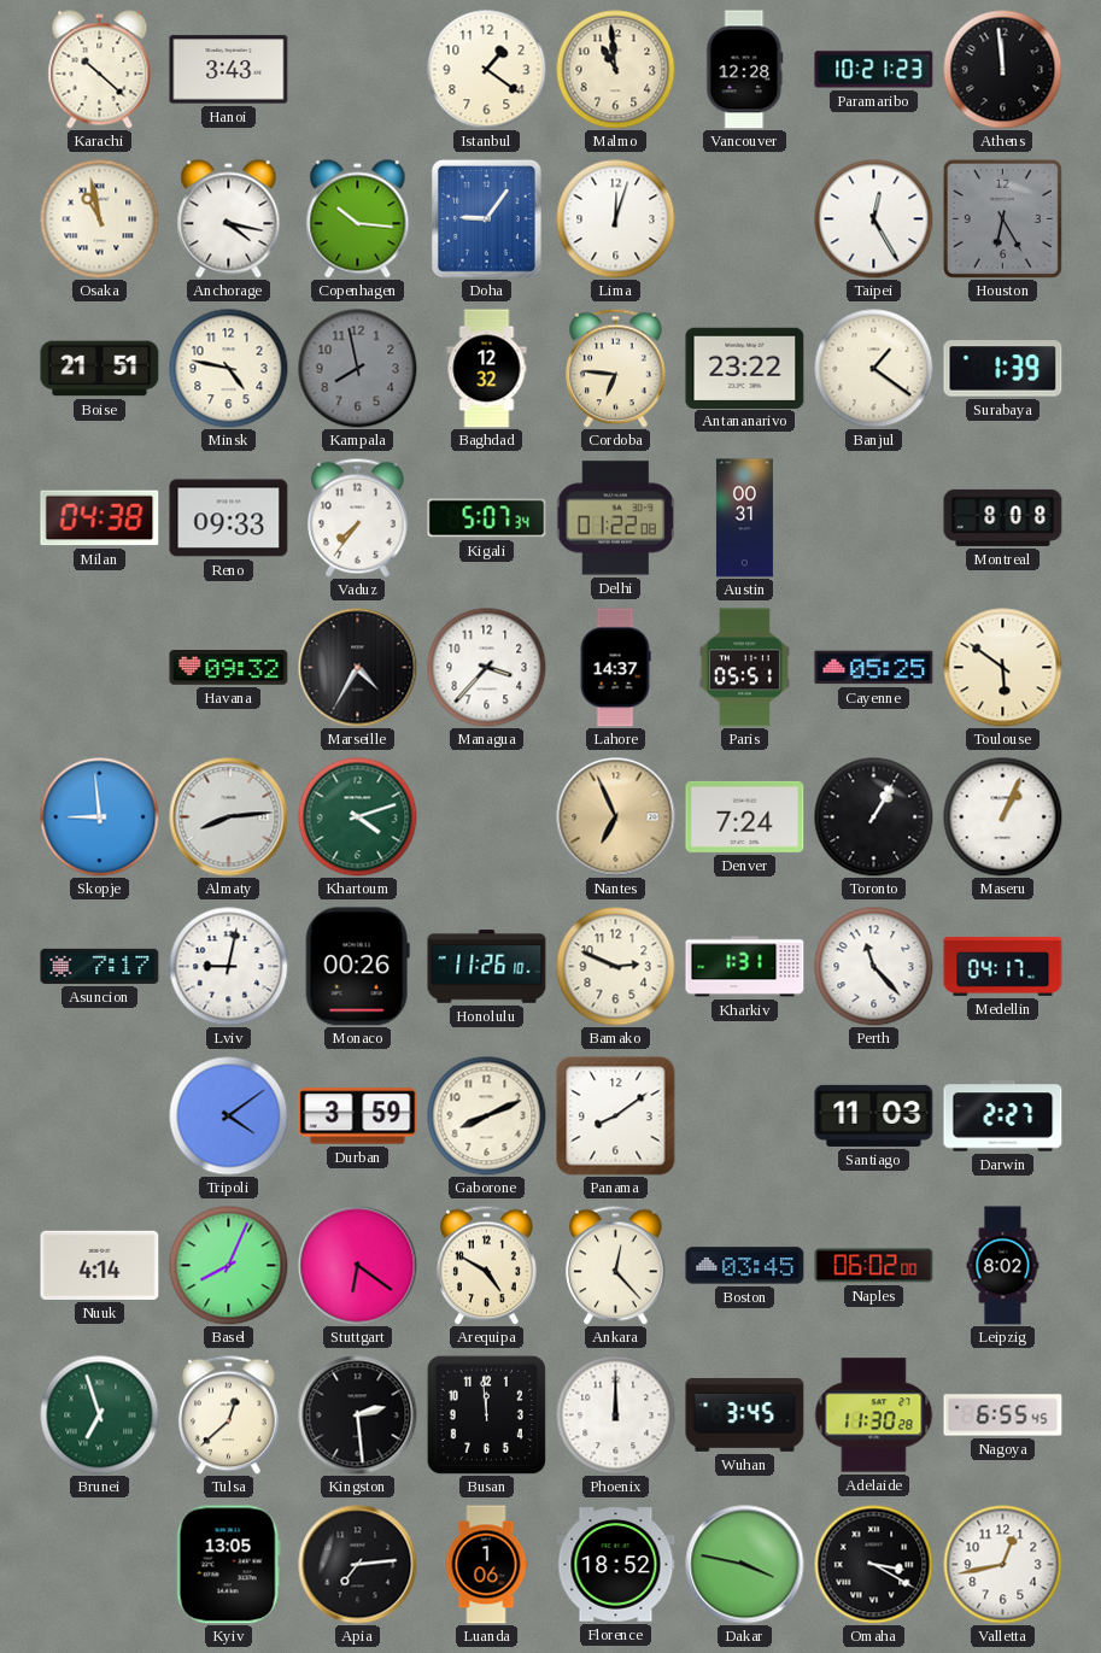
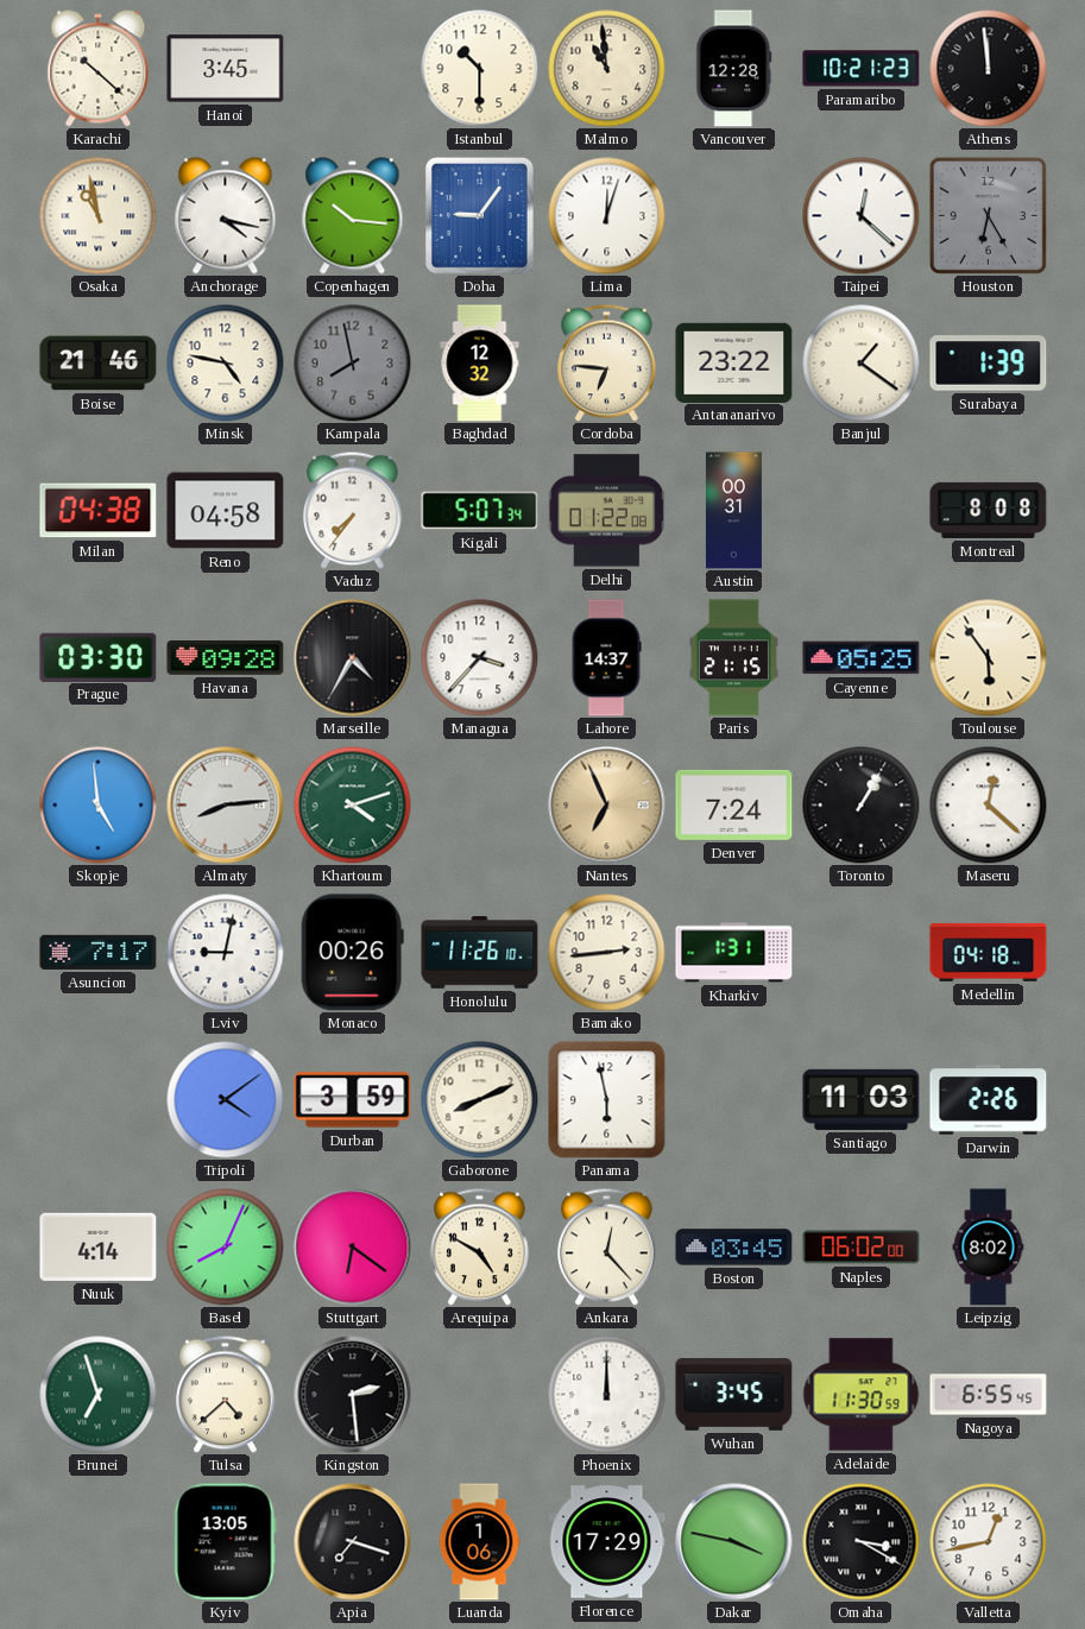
Hanoi: 3:43 -> 3:45
Istanbul: 1:21 -> 10:30
Taipei: 12:25 -> 12:22
Boise: 21:51 -> 21:46
Reno: 09:33 -> 04:58
Prague: none -> 03:30
Havana: 09:32 -> 09:28
Paris: 05:51 -> 21:15
Toulouse: 5:51 -> 5:54
Skopje: 8:59 -> 4:59
Maseru: 1:04 -> 12:22
Bamako: 2:49 -> 2:44
Perth: 11:23 -> none
Medellin: 04:17 -> 04:18
Panama: 8:09 -> 5:58
Darwin: 2:27 -> 2:26
Tulsa: 12:38 -> 4:38
Busan: 11:59 -> none
Adelaide: 11:30:28 -> 11:30:59
Apia: 7:14 -> 7:18
Florence: 18:52 -> 17:29
